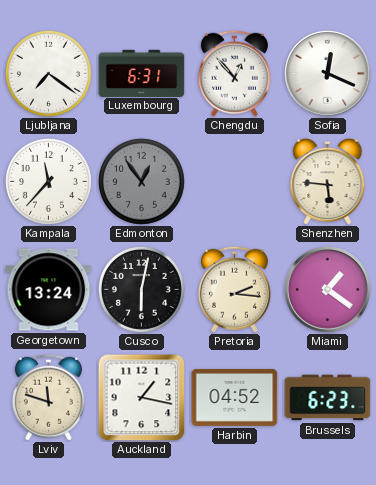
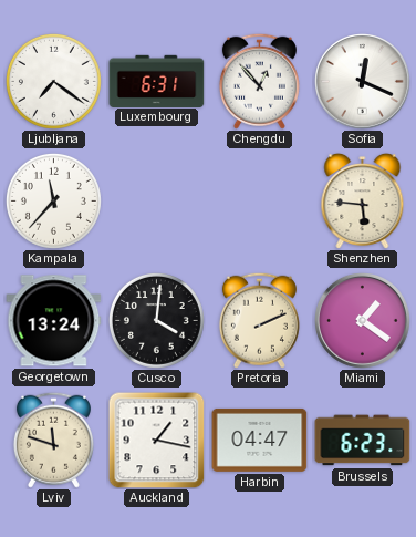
Edmonton: 12:54 -> none
Cusco: 6:02 -> 4:01
Pretoria: 2:16 -> 2:11
Harbin: 04:52 -> 04:47
